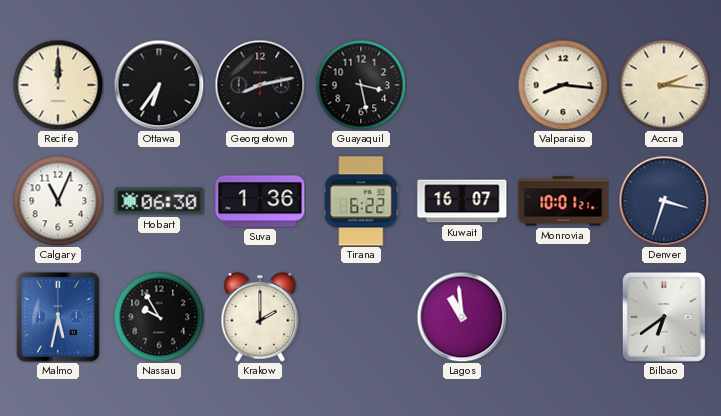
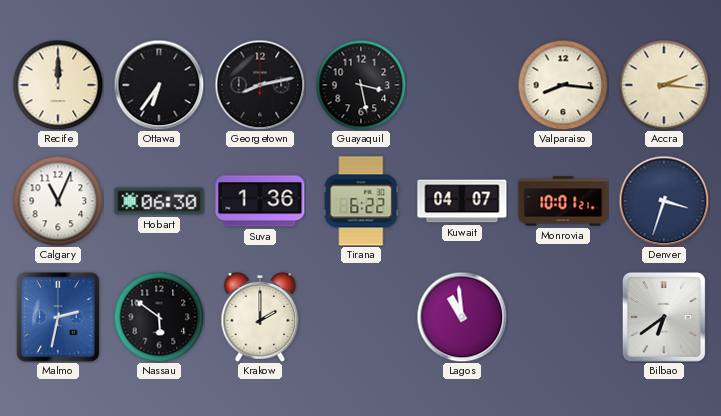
Kuwait: 16:07 -> 04:07
Malmo: 5:32 -> 2:32
Nassau: 9:55 -> 5:51
